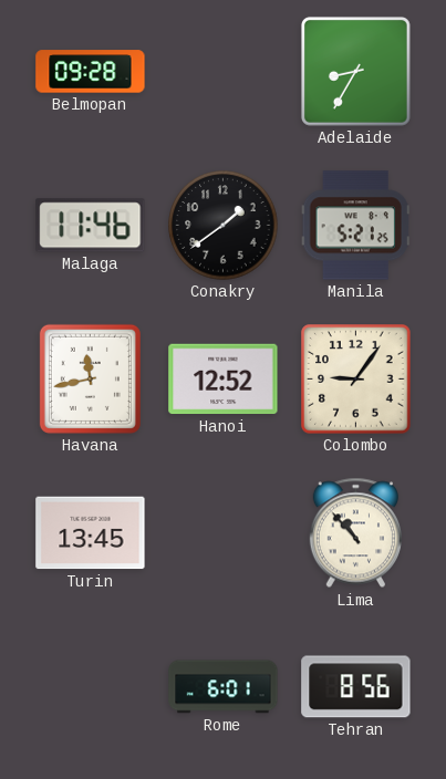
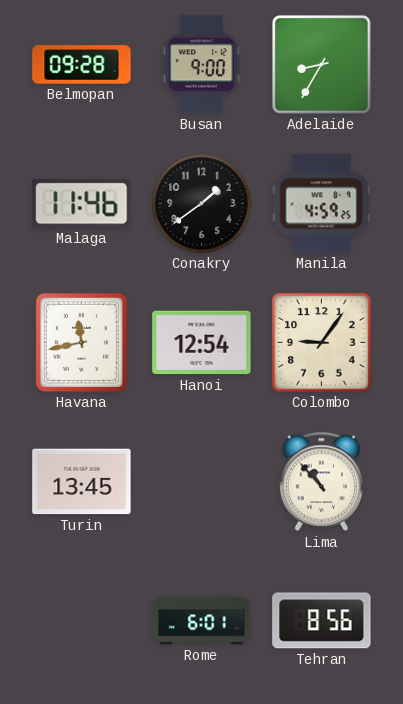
Busan: none -> 9:00
Manila: 5:21 -> 4:59
Hanoi: 12:52 -> 12:54
